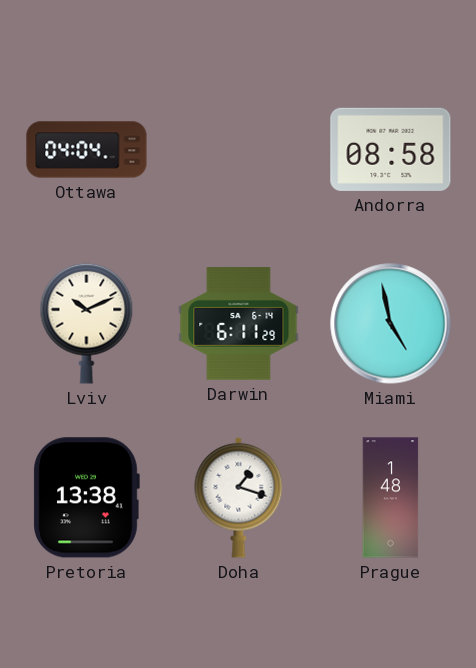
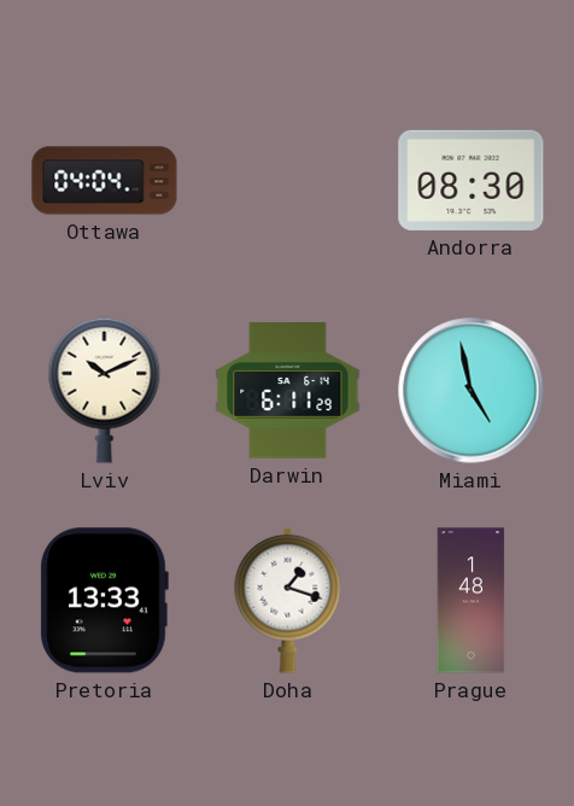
Andorra: 08:58 -> 08:30
Pretoria: 13:38 -> 13:33
